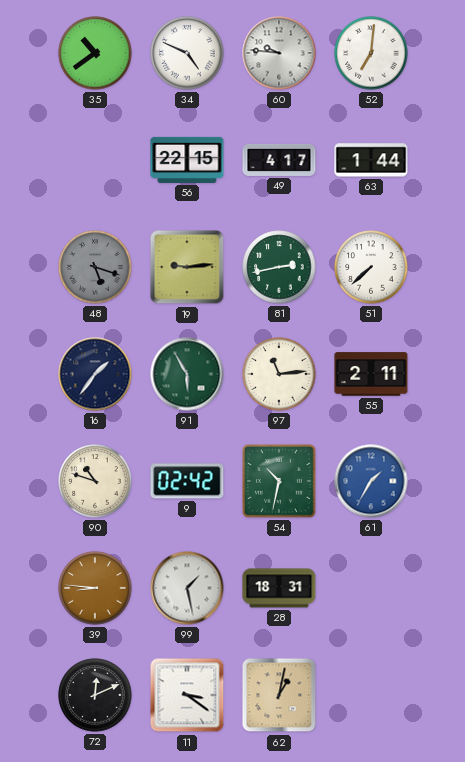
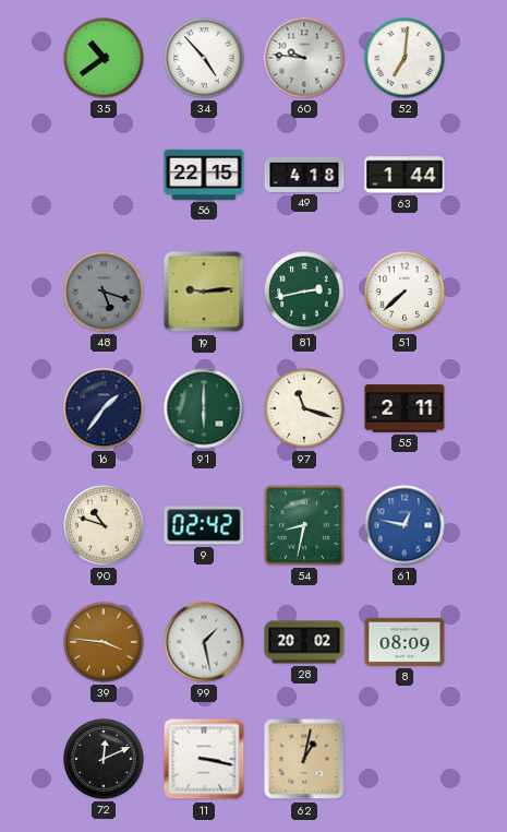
34: 4:49 -> 4:53
49: 4:17 -> 4:18
91: 5:55 -> 6:00
97: 11:14 -> 11:18
54: 10:32 -> 8:32
61: 1:35 -> 12:47
39: 8:46 -> 3:46
28: 18:31 -> 20:02
8: none -> 08:09
11: 3:21 -> 3:17
